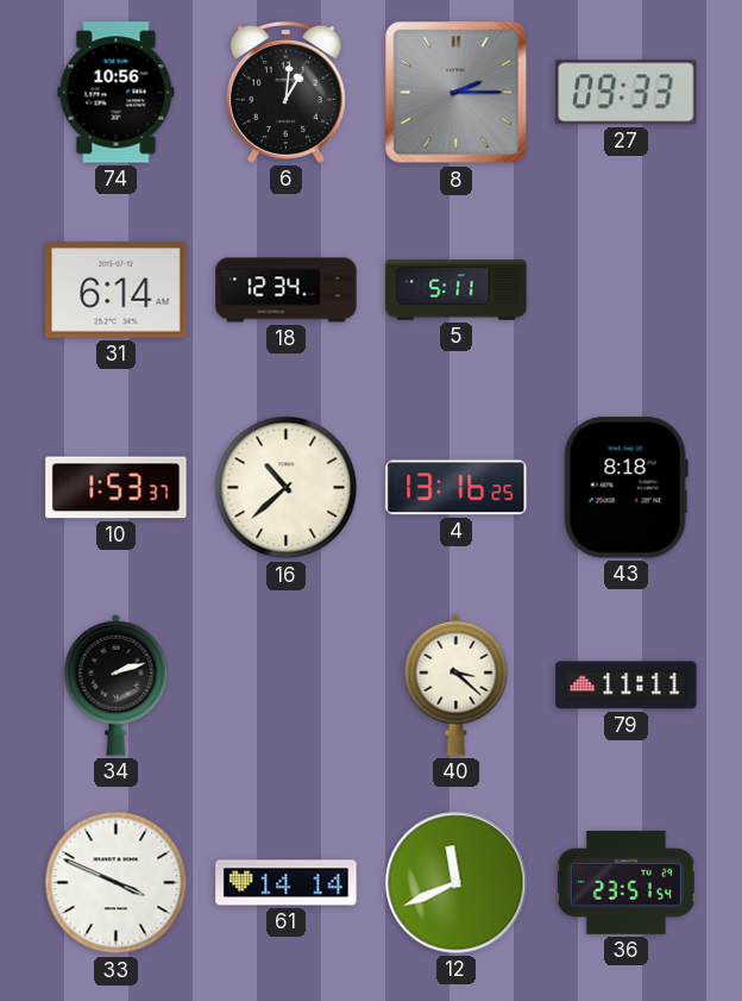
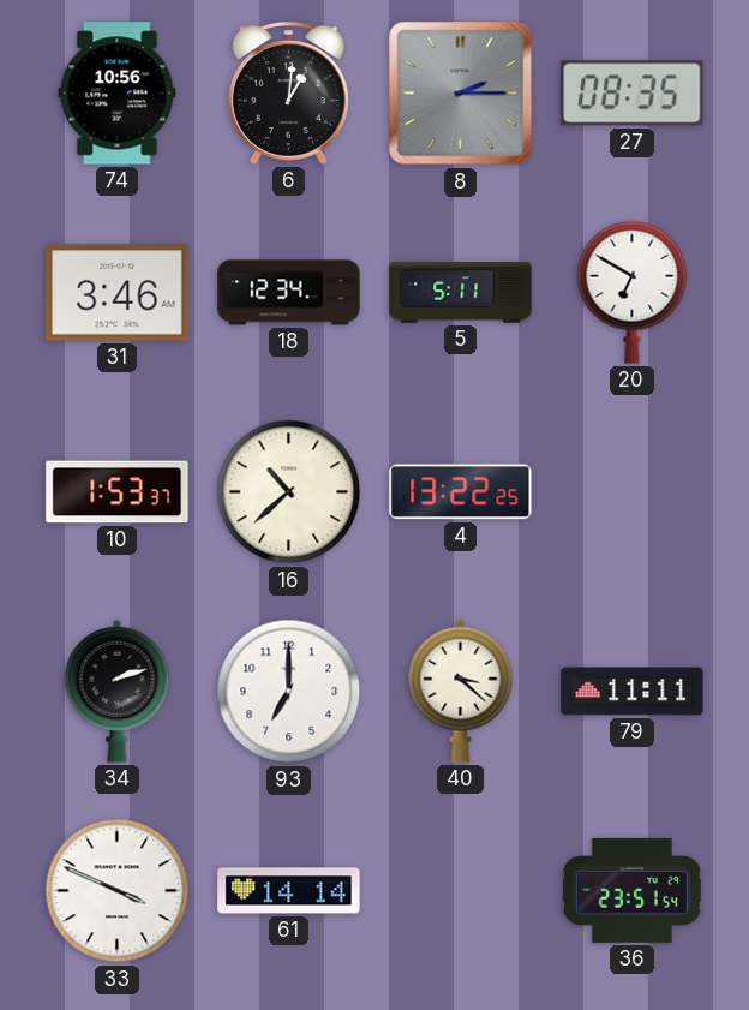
27: 09:33 -> 08:35
31: 6:14 -> 3:46
20: none -> 6:50
4: 13:16 -> 13:22
43: 8:18 -> none
93: none -> 7:00
12: 11:41 -> none
